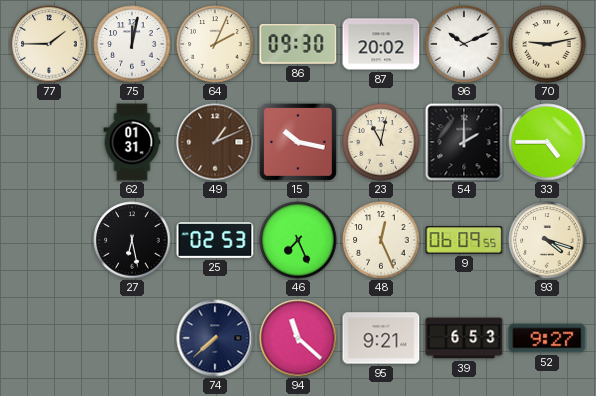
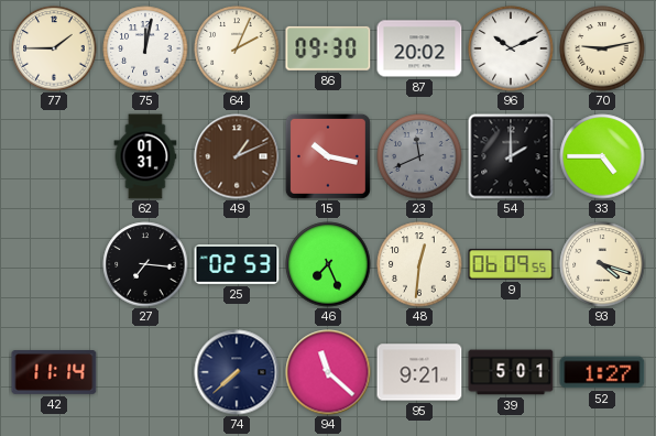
23: 11:02 -> 11:41
23 dial: cream -> grey
27: 6:28 -> 7:16
48: 12:26 -> 12:31
42: none -> 11:14
39: 6:53 -> 5:01
52: 9:27 -> 1:27
